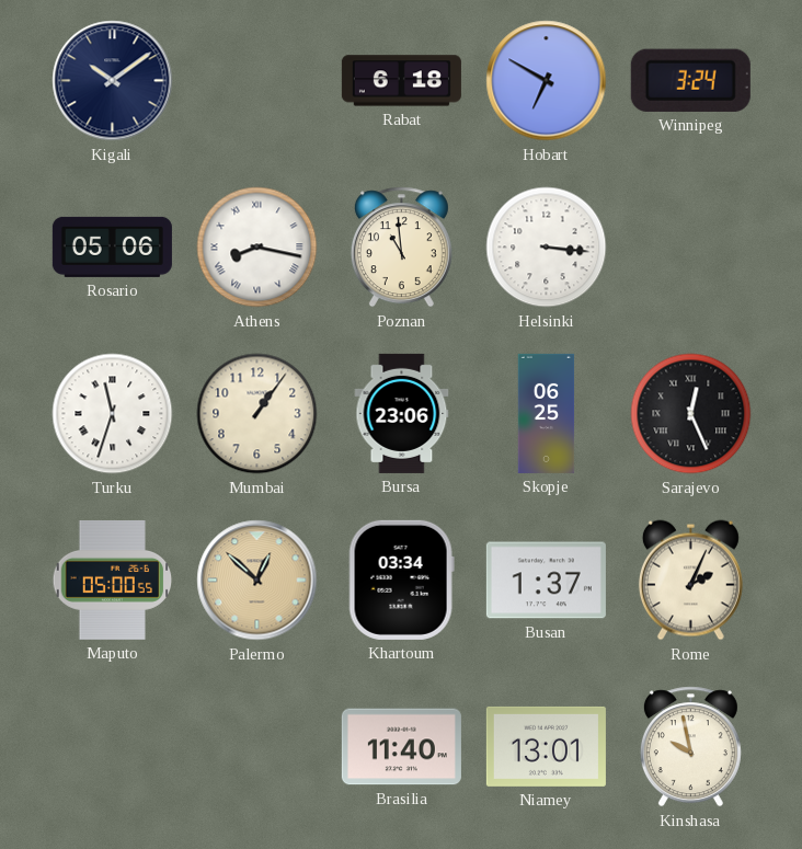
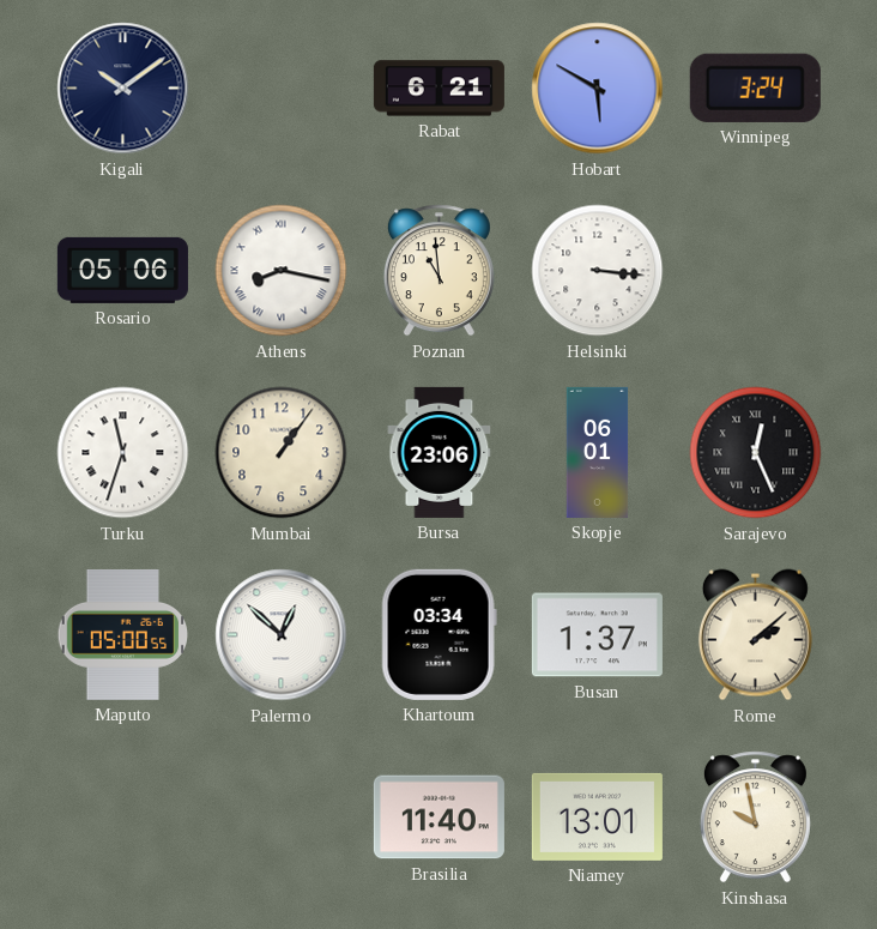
Rabat: 6:18 -> 6:21
Hobart: 6:50 -> 5:50
Skopje: 06:25 -> 06:01
Palermo dial: champagne -> white
Rome: 2:04 -> 2:08
